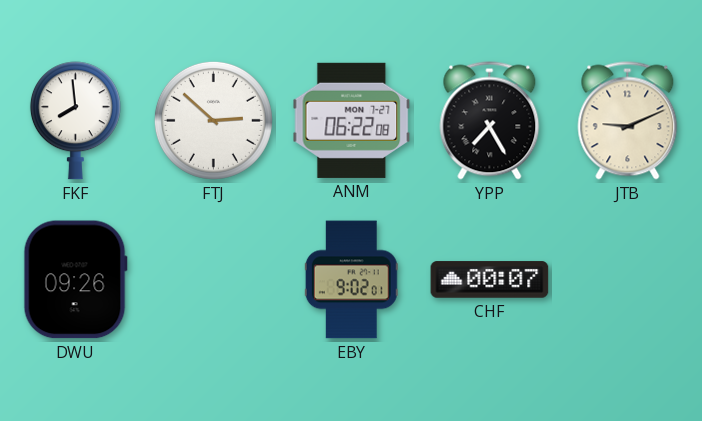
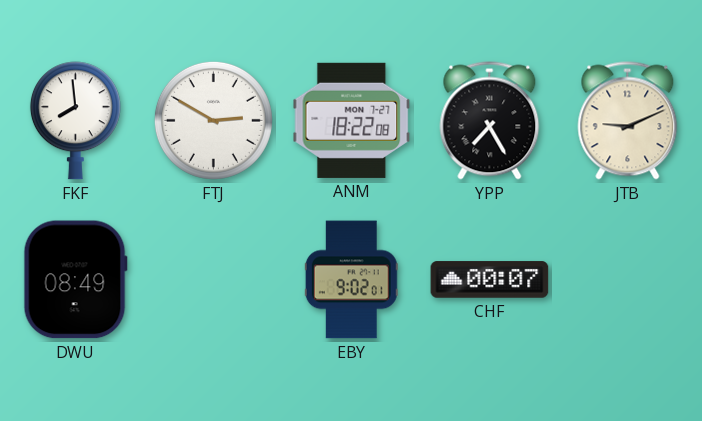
FTJ: 2:52 -> 2:50
ANM: 06:22 -> 18:22
DWU: 09:26 -> 08:49
